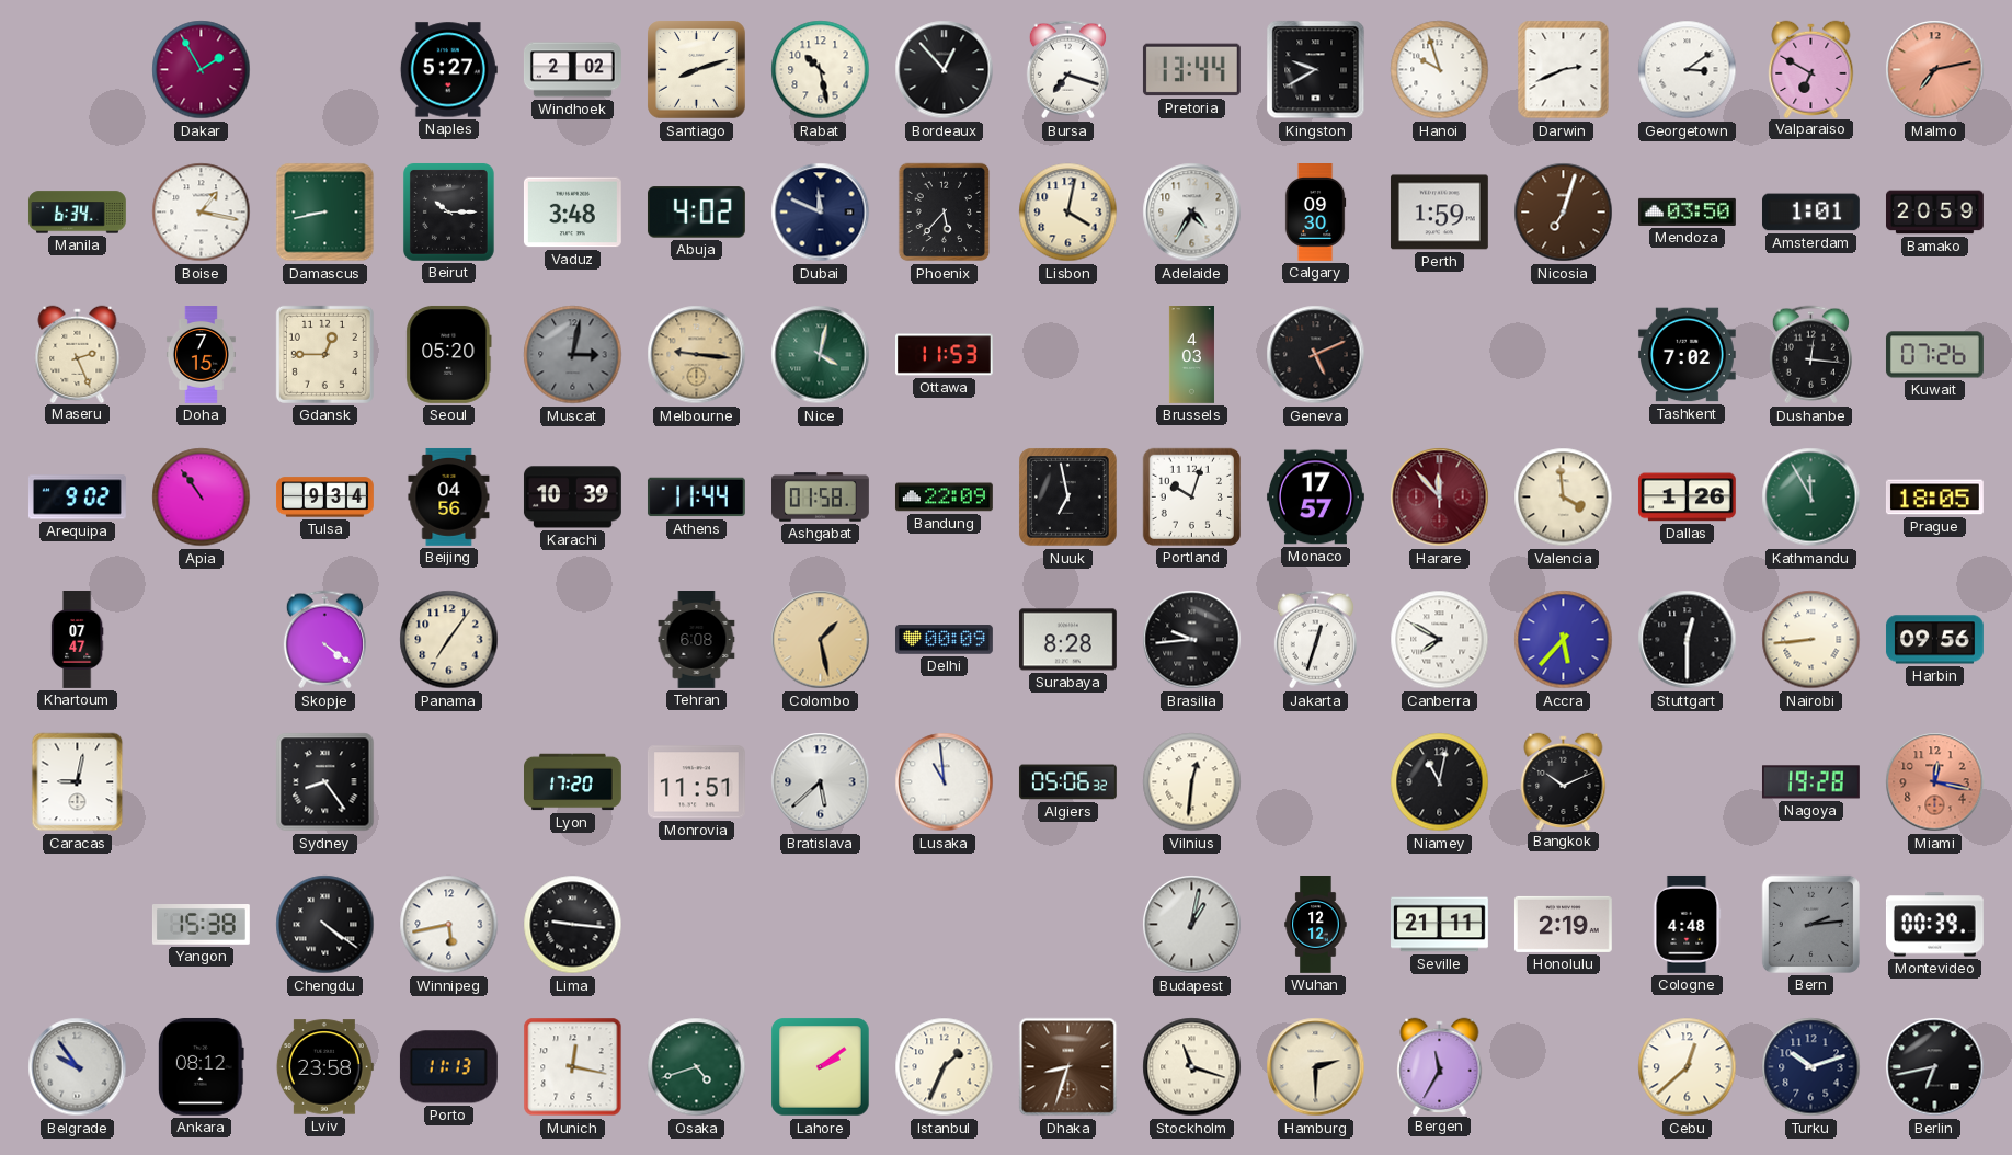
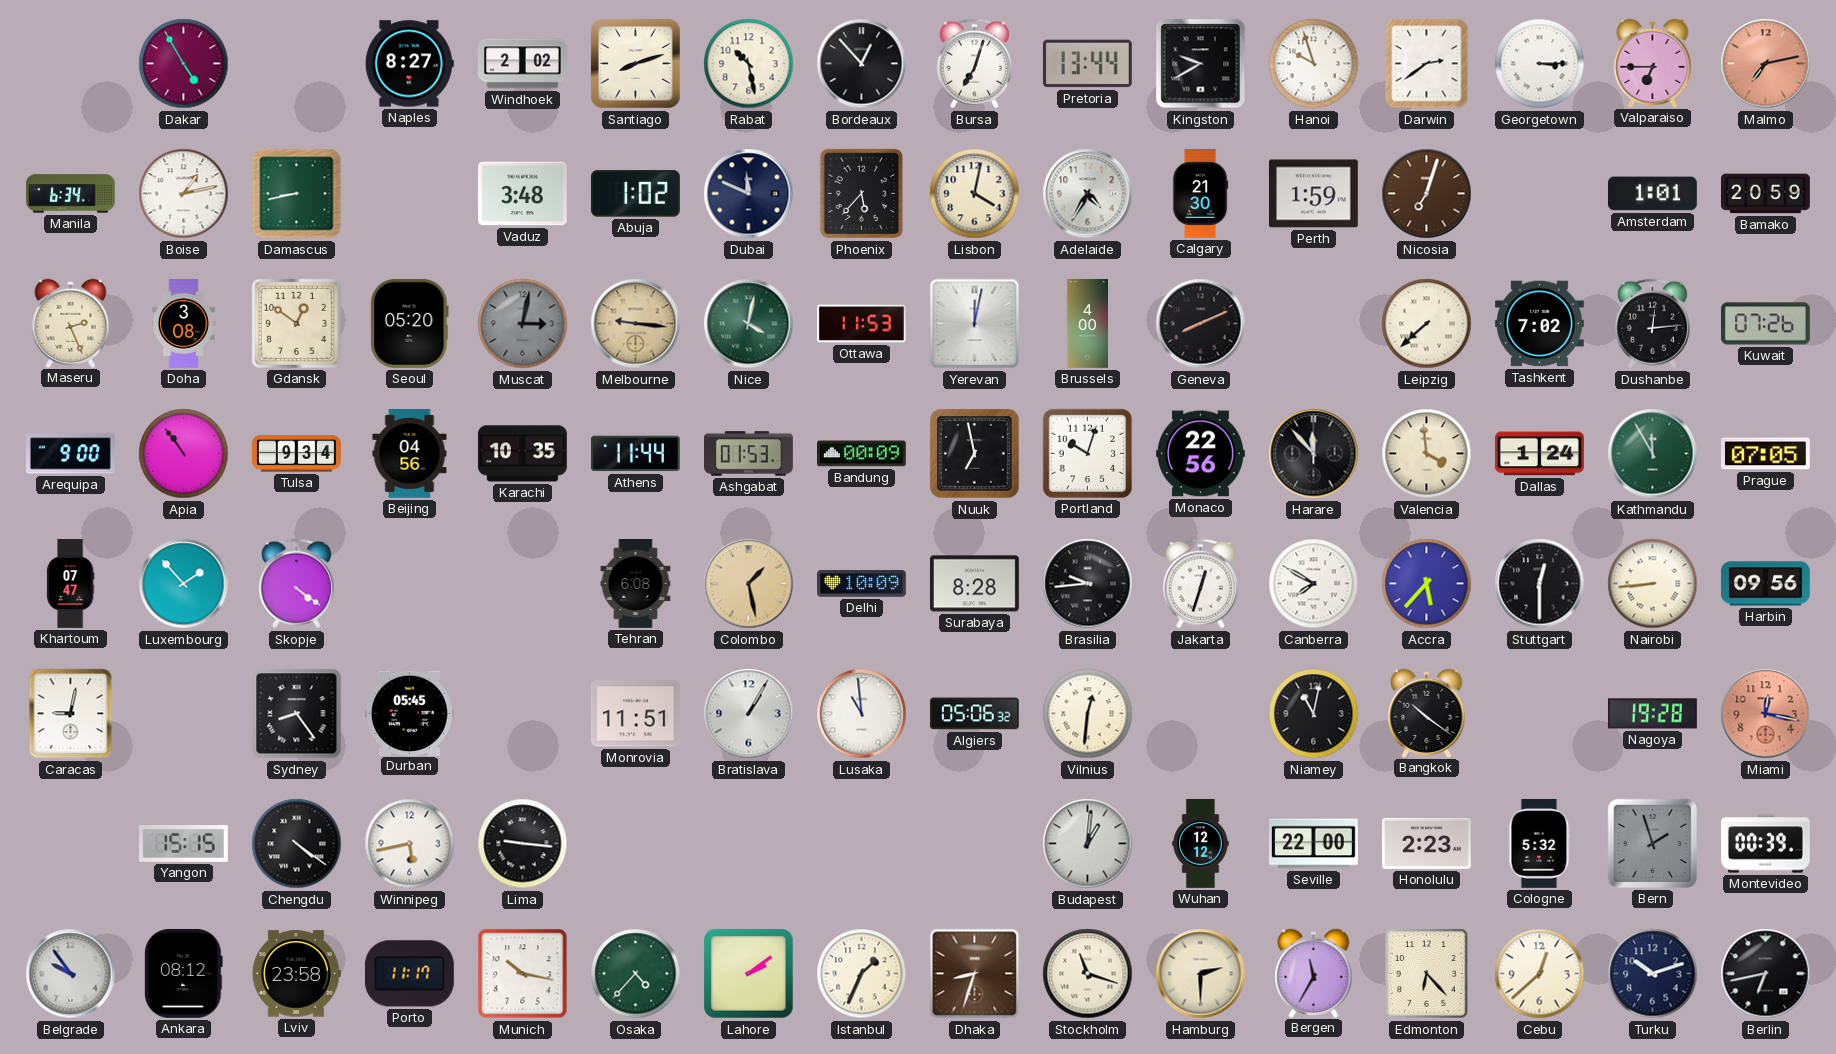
Dakar: 1:55 -> 4:55
Naples: 5:27 -> 8:27
Bursa: 7:18 -> 7:03
Darwin: 2:41 -> 2:39
Georgetown: 3:09 -> 3:15
Valparaiso: 6:50 -> 6:45
Boise: 1:17 -> 1:13
Beirut: 10:15 -> none
Abuja: 4:02 -> 1:02
Calgary: 09:30 -> 21:30
Mendoza: 03:50 -> none
Doha: 7:15 -> 3:08
Gdansk: 12:45 -> 12:51
Yerevan: none -> 12:02
Brussels: 4:03 -> 4:00
Geneva: 5:11 -> 8:11
Leipzig: none -> 7:38
Dushanbe: 12:16 -> 12:14
Arequipa: 9:02 -> 9:00
Karachi: 10:39 -> 10:35
Ashgabat: 01:58 -> 01:53
Bandung: 22:09 -> 00:09
Monaco: 17:57 -> 22:56
Harare dial: burgundy -> black
Dallas: 1:26 -> 1:24
Prague: 18:05 -> 07:05
Luxembourg: none -> 1:53
Panama: 7:06 -> none
Delhi: 00:09 -> 10:09
Durban: none -> 05:45
Lyon: 17:20 -> none
Bratislava: 5:38 -> 1:05
Bangkok: 10:11 -> 10:21
Yangon: 15:38 -> 15:15
Budapest: 1:02 -> 1:01
Seville: 21:11 -> 22:00
Honolulu: 2:19 -> 2:23
Cologne: 4:48 -> 5:32
Bern: 2:14 -> 1:57
Porto: 11:13 -> 11:17
Munich: 12:17 -> 10:17
Osaka: 4:42 -> 4:37
Edmonton: none -> 6:23
